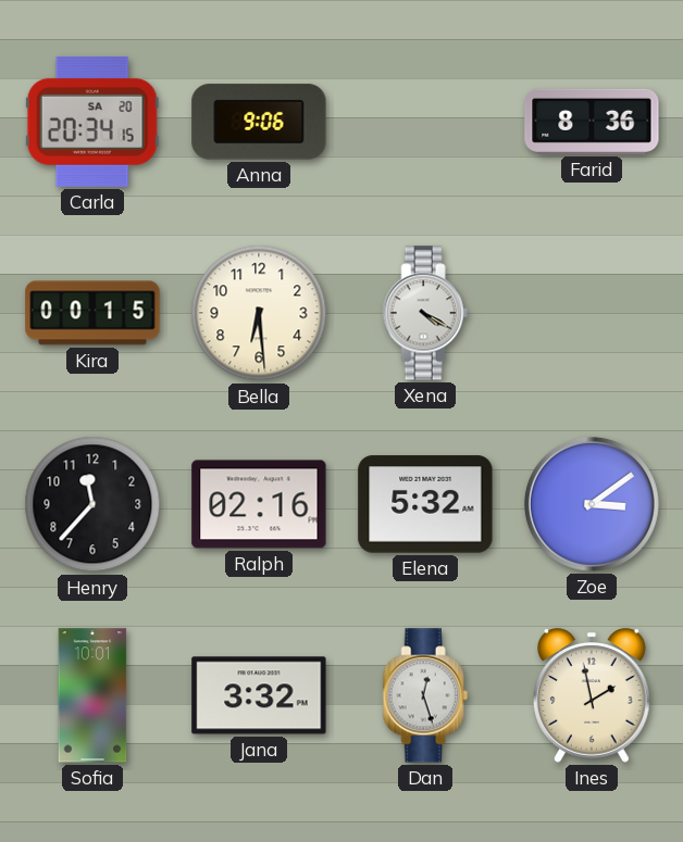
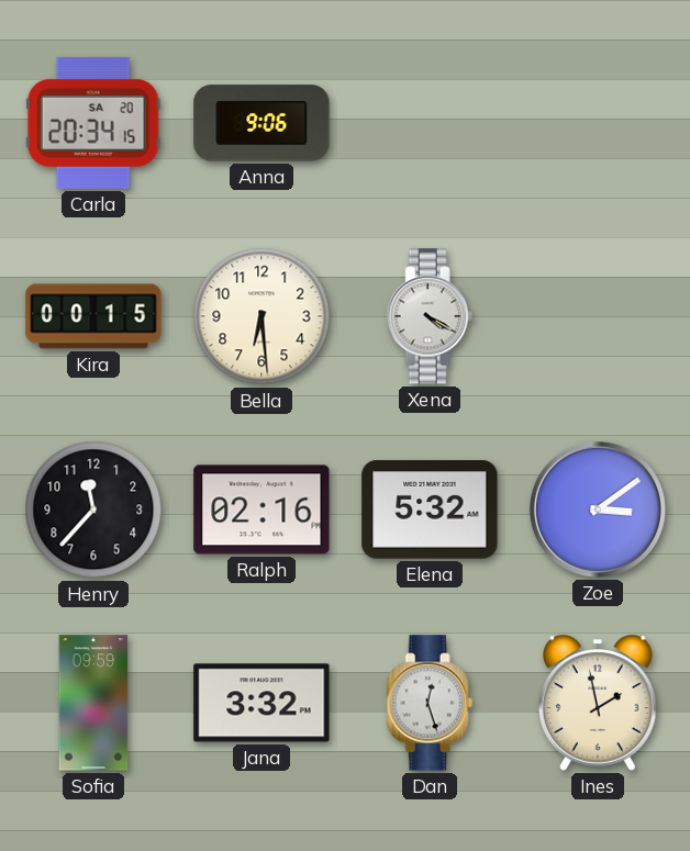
Farid: 8:36 -> none
Sofia: 10:01 -> 09:59
